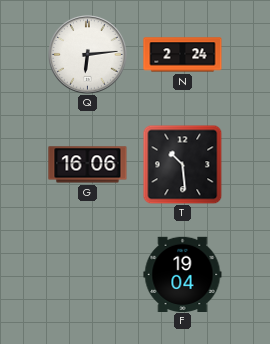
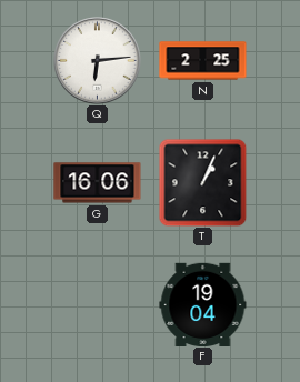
N: 2:24 -> 2:25
T: 10:29 -> 1:04
